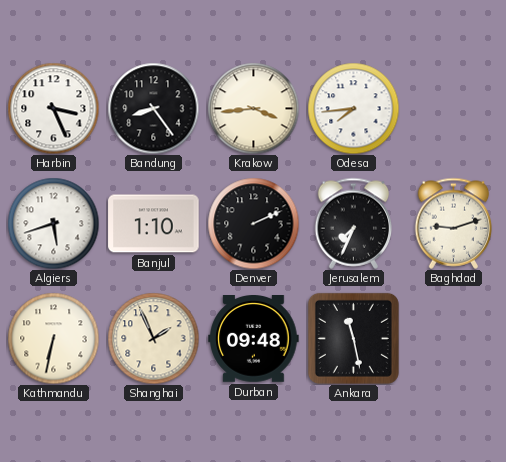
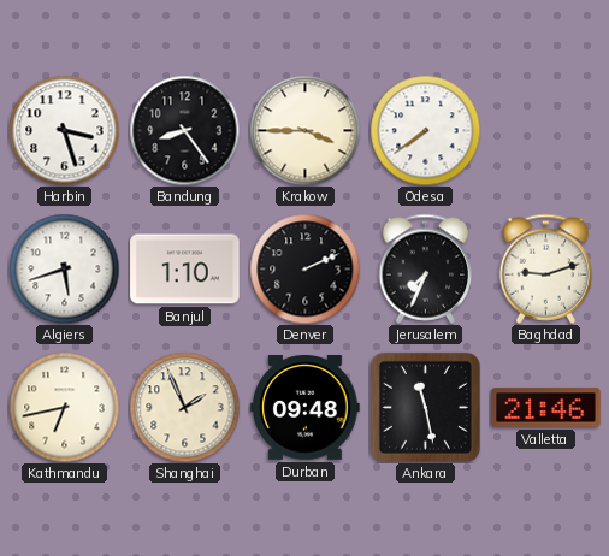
Harbin: 3:26 -> 3:27
Krakow: 3:44 -> 3:45
Odesa: 7:44 -> 7:39
Kathmandu: 6:32 -> 6:43
Valletta: none -> 21:46
